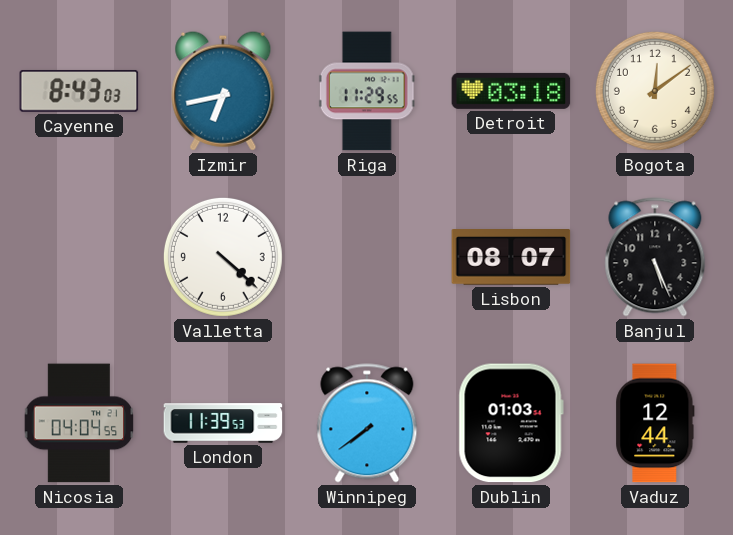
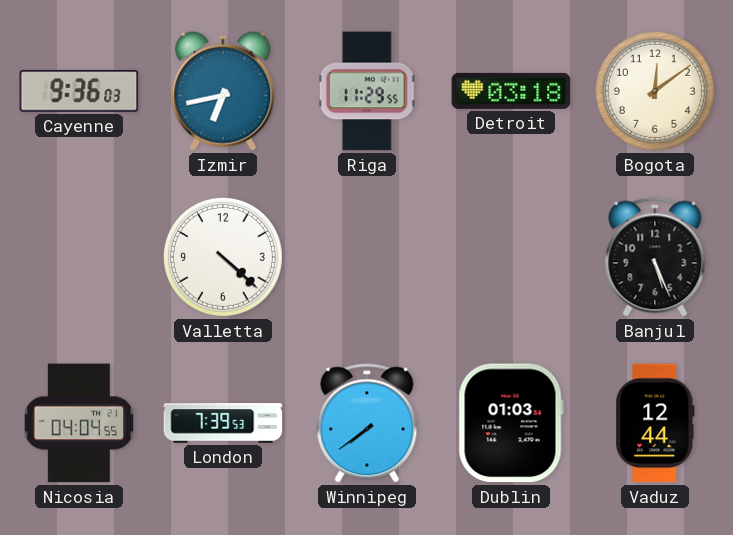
Cayenne: 8:43 -> 9:36
Lisbon: 08:07 -> none
London: 11:39 -> 7:39
